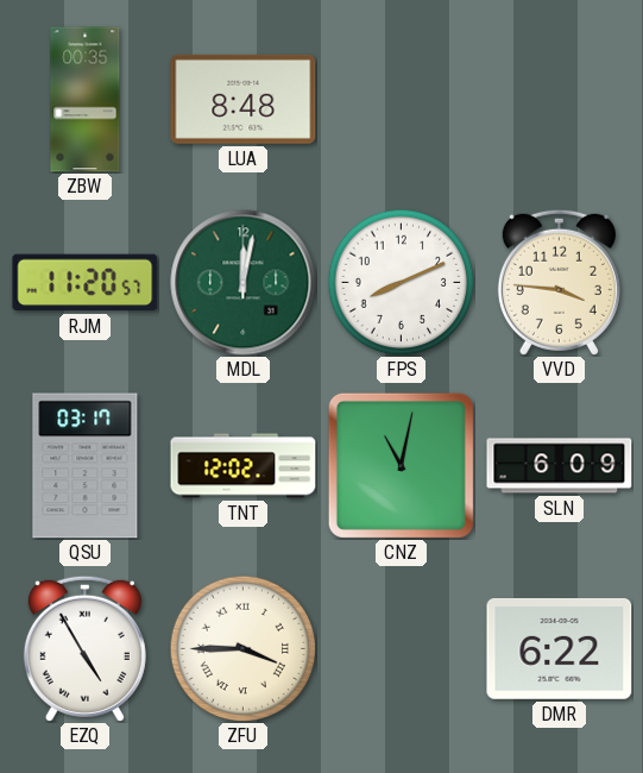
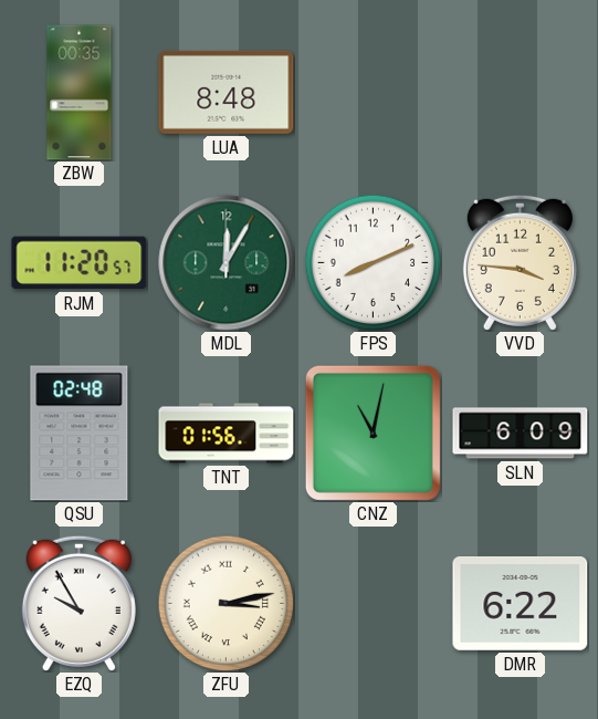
MDL: 12:02 -> 12:05
QSU: 03:17 -> 02:48
TNT: 12:02 -> 01:56
EZQ: 4:55 -> 9:55
ZFU: 3:45 -> 3:13
